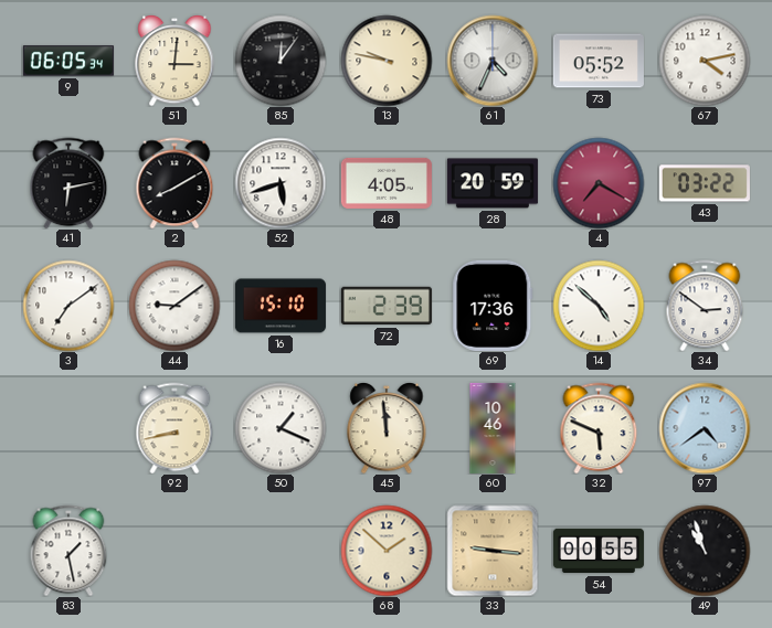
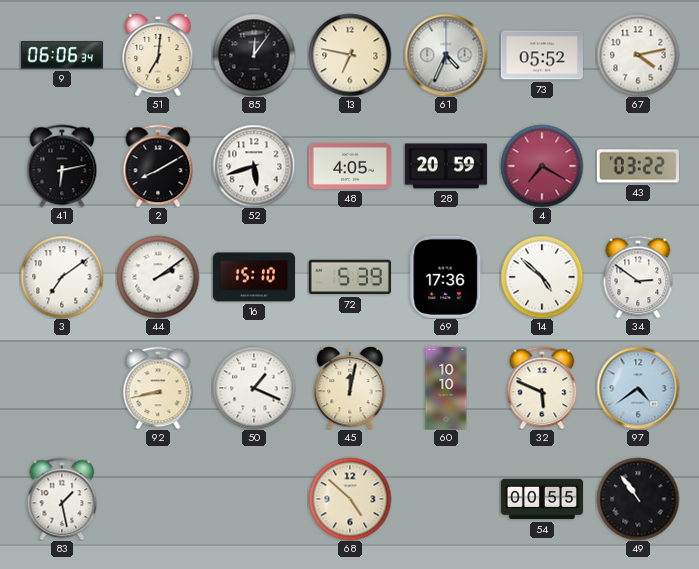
9: 06:05 -> 06:06
51: 3:01 -> 7:01
13: 9:47 -> 6:47
44: 9:09 -> 2:09
72: 2:39 -> 5:39
45: 11:59 -> 12:02
60: 10:46 -> 10:10
68: 1:52 -> 4:52
33: 9:16 -> none
49: 10:57 -> 10:54
